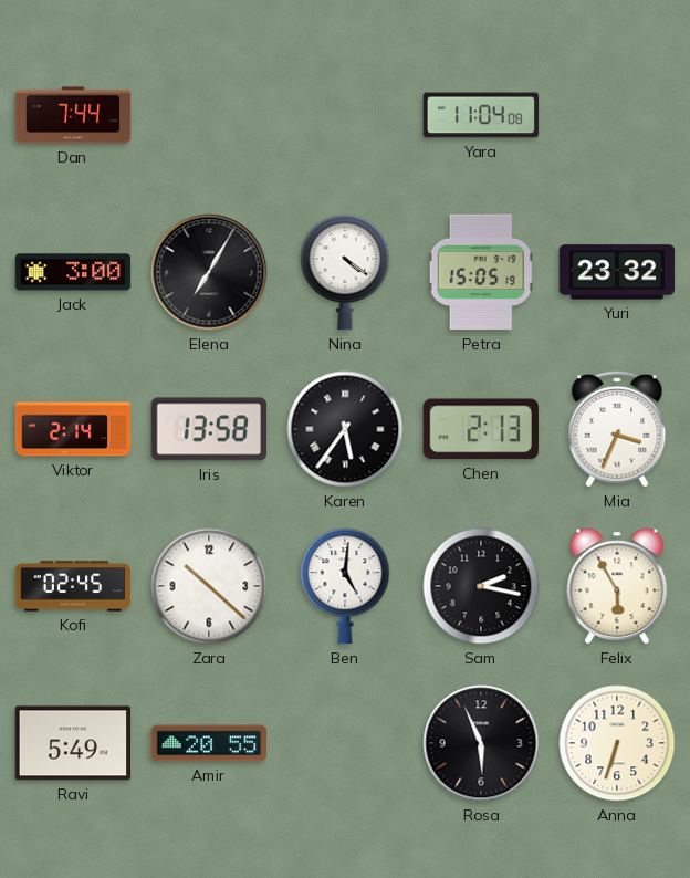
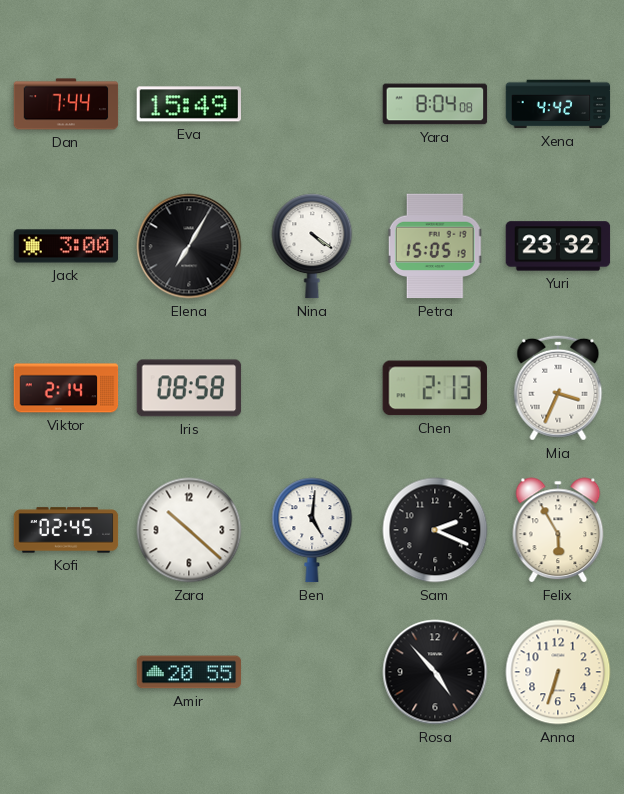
Eva: none -> 15:49
Yara: 11:04 -> 8:04
Xena: none -> 4:42
Iris: 13:58 -> 08:58
Karen: 5:36 -> none
Sam: 2:17 -> 2:19
Ravi: 5:49 -> none
Rosa: 5:56 -> 4:53
